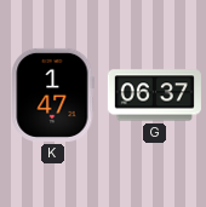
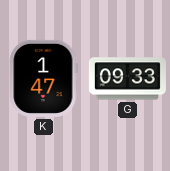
G: 06:37 -> 09:33
